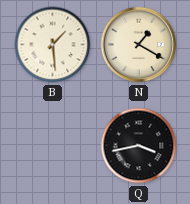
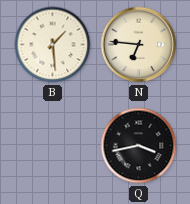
N: 1:20 -> 6:46
